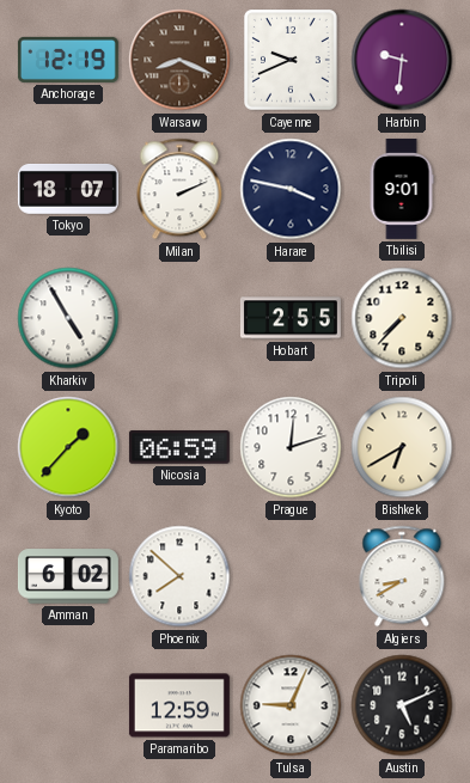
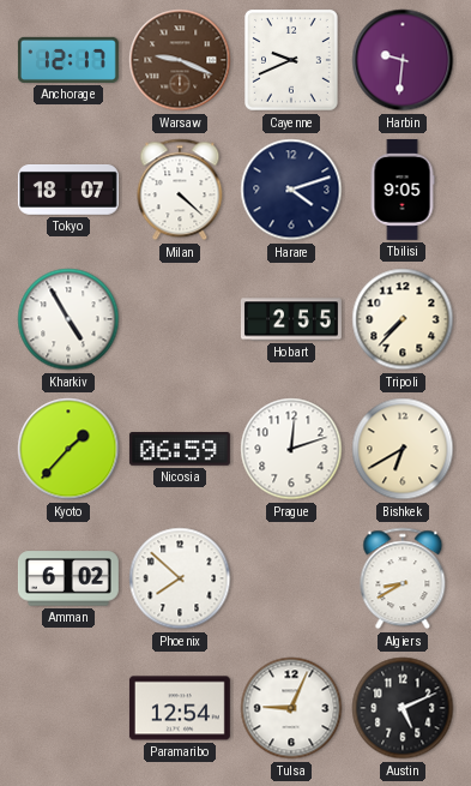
Anchorage: 12:19 -> 12:17
Warsaw: 8:19 -> 9:19
Milan: 2:11 -> 4:22
Harare: 3:47 -> 4:12
Tbilisi: 9:01 -> 9:05
Paramaribo: 12:59 -> 12:54
